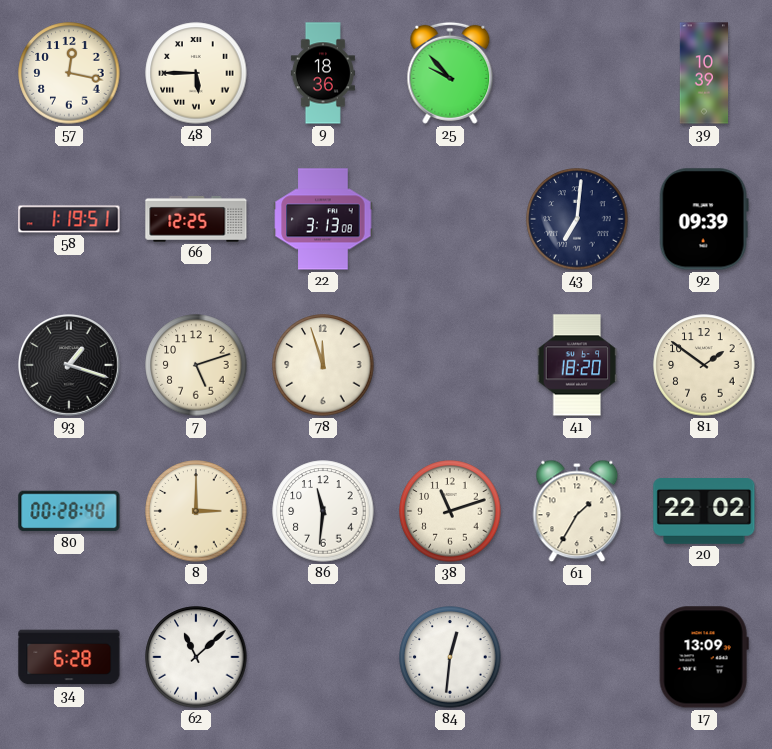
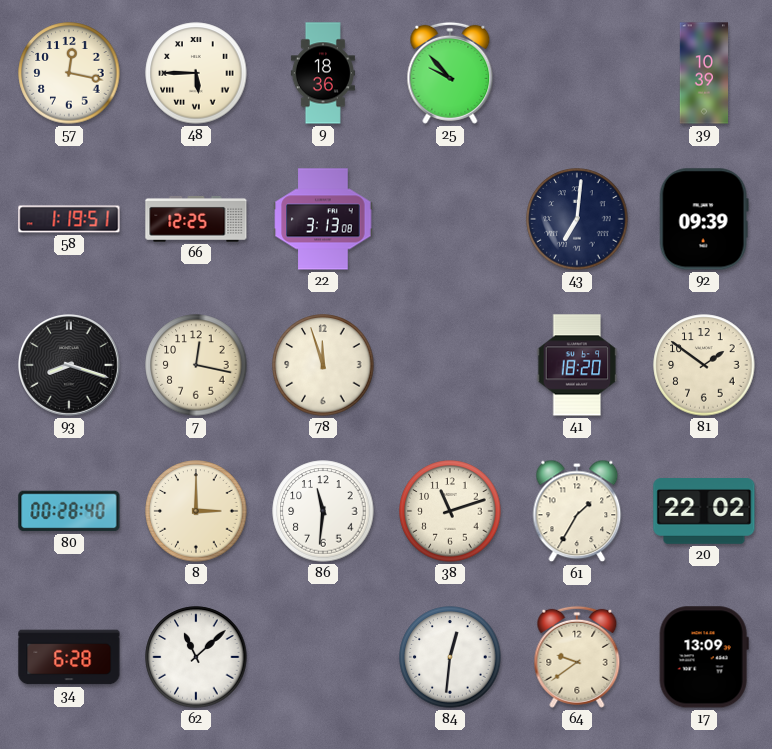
93: 1:18 -> 8:18
7: 5:12 -> 12:17
64: none -> 9:39
